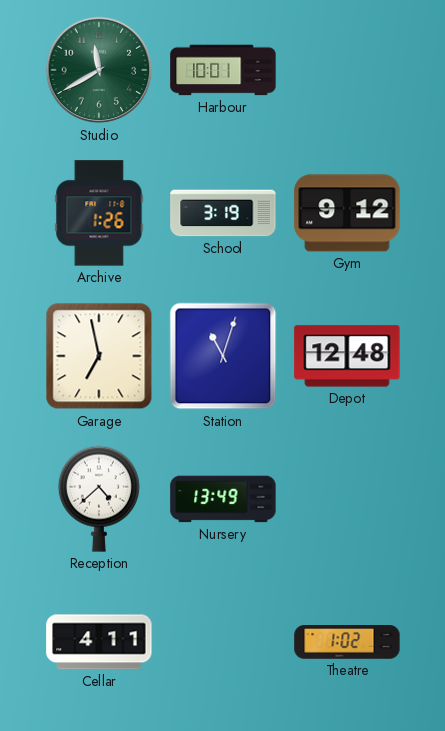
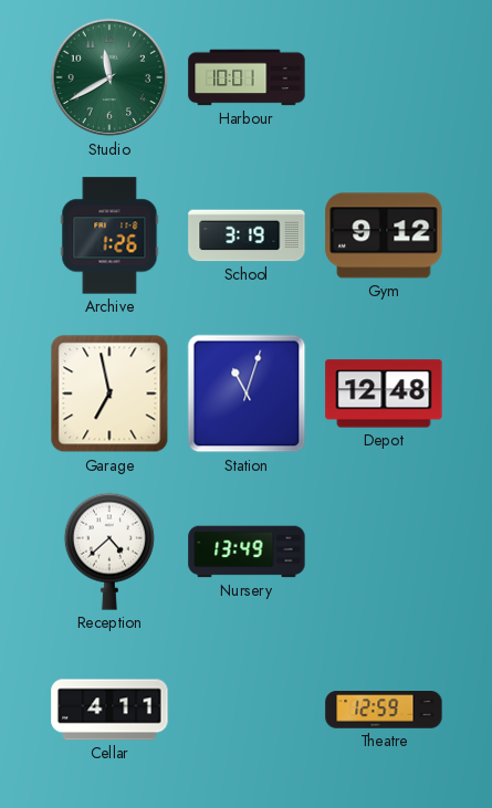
Theatre: 1:02 -> 12:59
